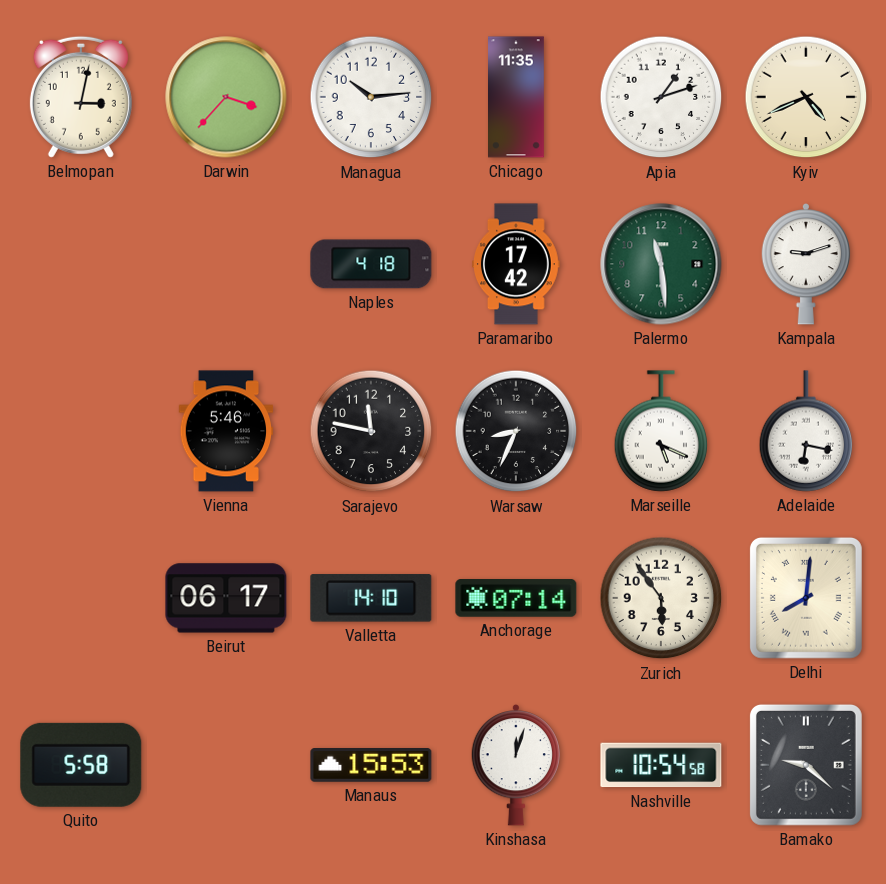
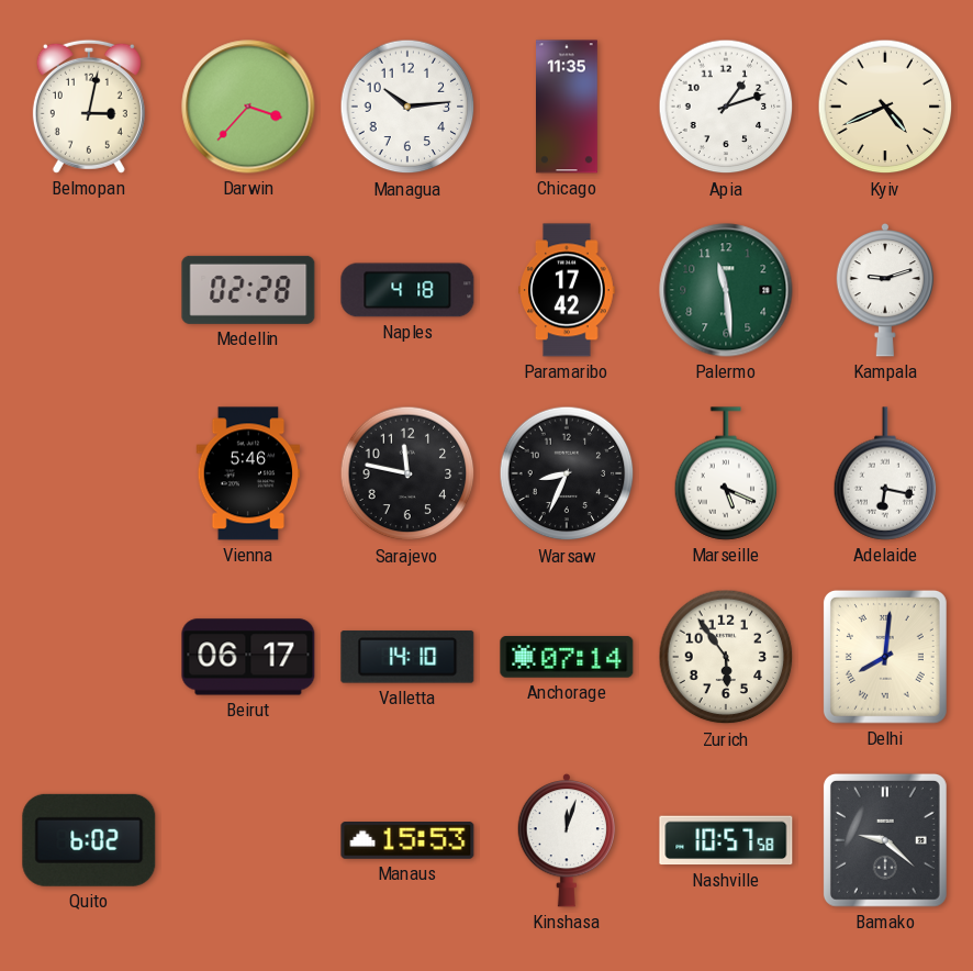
Medellin: none -> 02:28
Quito: 5:58 -> 6:02
Nashville: 10:54 -> 10:57
